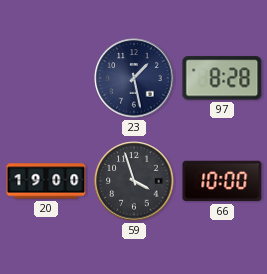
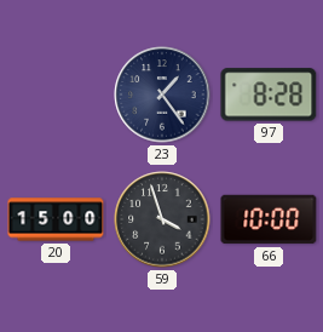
23: 1:28 -> 1:24
20: 19:00 -> 15:00
